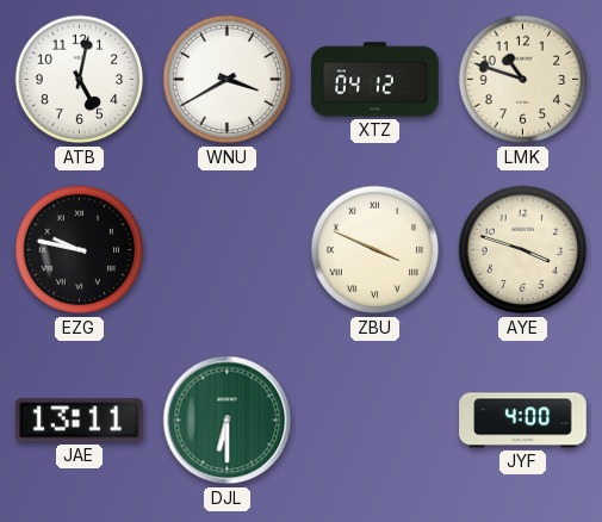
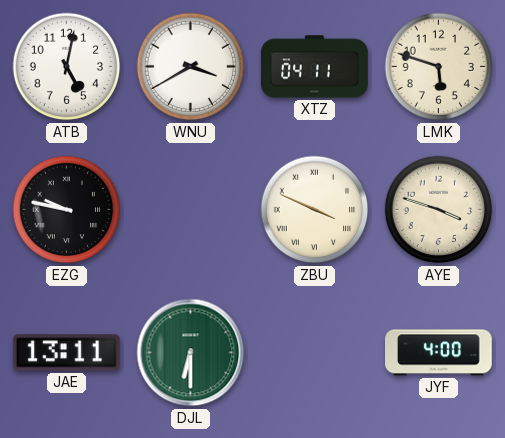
XTZ: 04:12 -> 04:11
LMK: 10:48 -> 5:48
